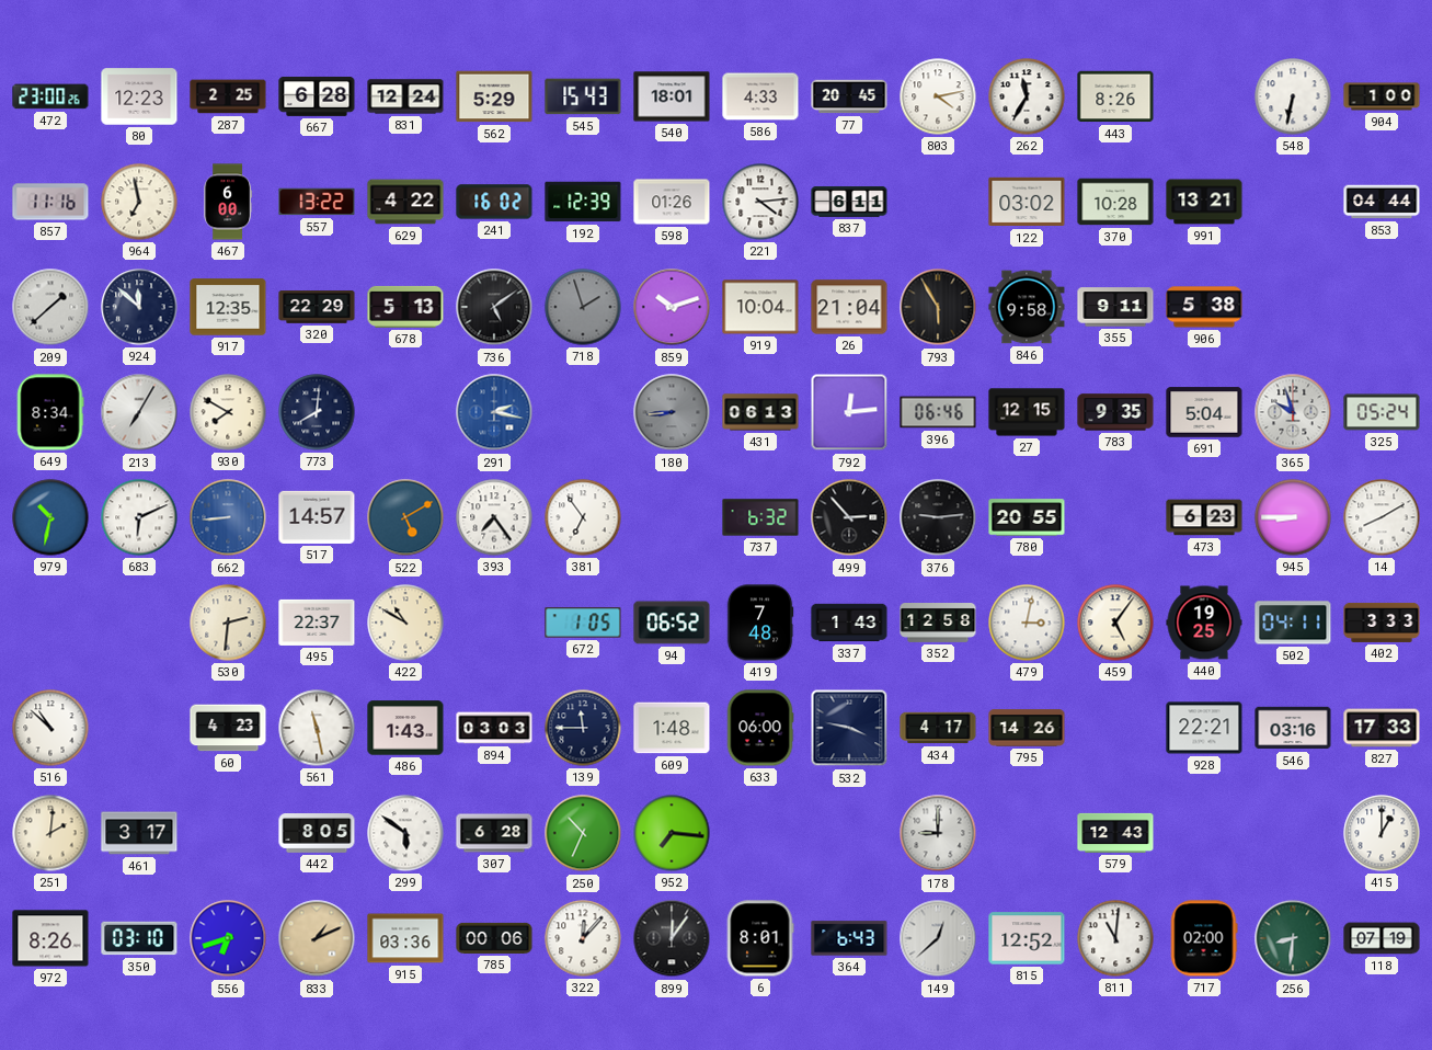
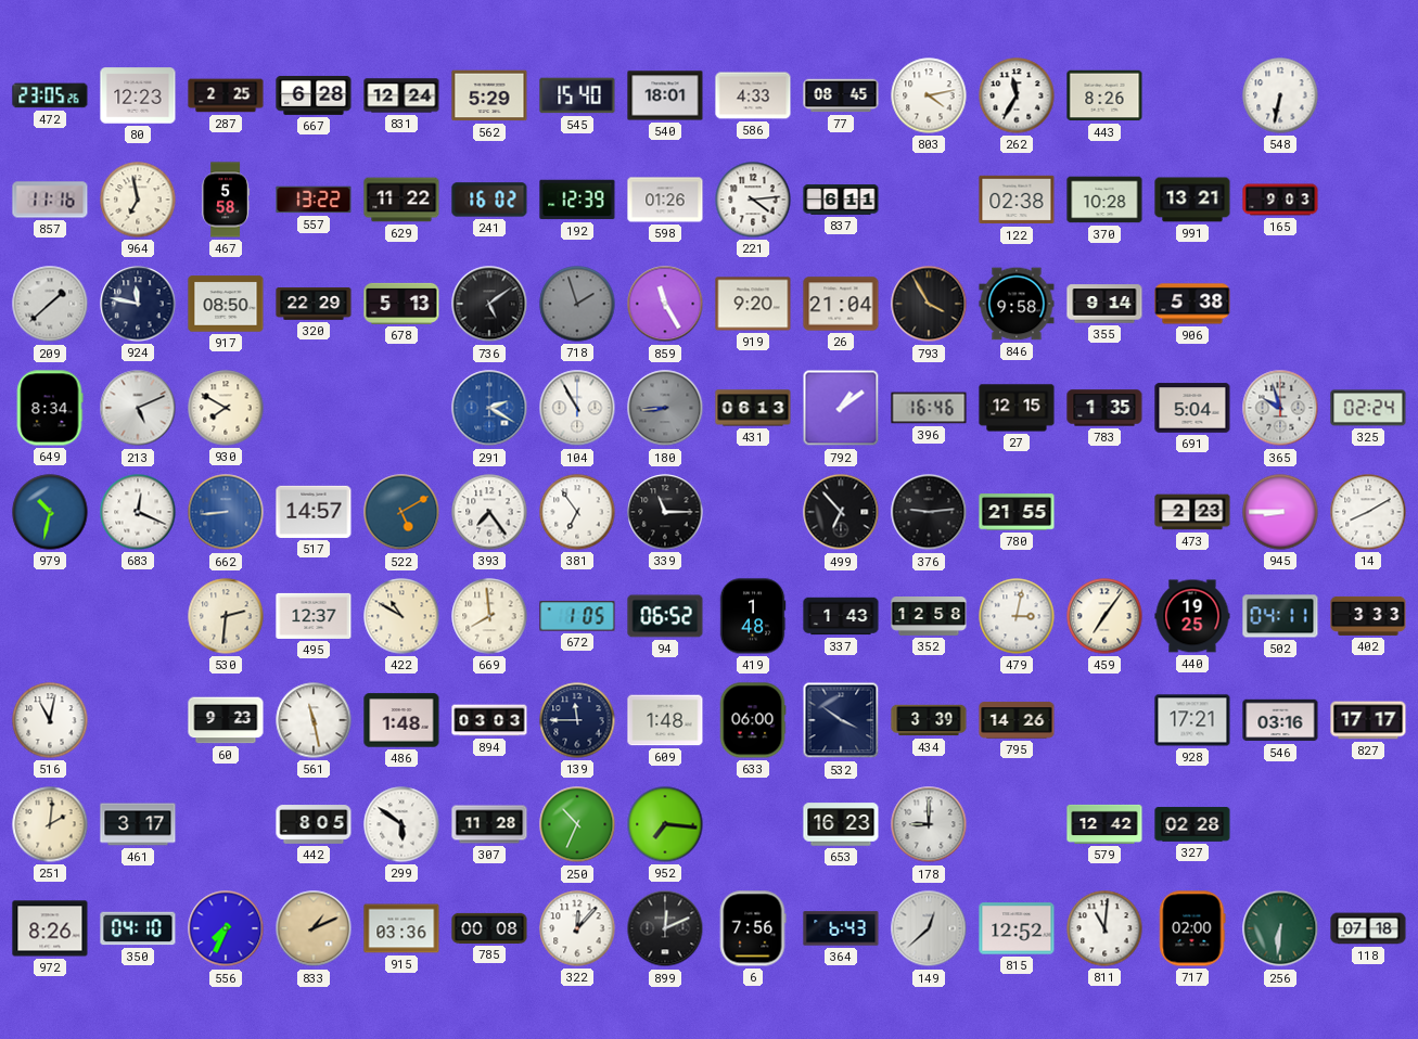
472: 23:00 -> 23:05
545: 15:43 -> 15:40
77: 20:45 -> 08:45
904: 1:00 -> none
467: 6:00 -> 5:58
629: 4:22 -> 11:22
122: 03:02 -> 02:38
165: none -> 9:03
853: 04:44 -> none
924: 11:52 -> 11:47
917: 12:35 -> 08:50
859: 10:12 -> 11:25
919: 10:04 -> 9:20
793: 5:55 -> 3:55
355: 9:11 -> 9:14
213: 7:05 -> 5:11
773: 8:01 -> none
291: 2:17 -> 2:20
104: none -> 10:55
792: 12:14 -> 1:09
396: 06:46 -> 16:46
783: 9:35 -> 1:35
325: 05:24 -> 02:24
683: 6:11 -> 12:19
339: none -> 11:15
737: 6:32 -> none
499: 2:53 -> 6:53
780: 20:55 -> 21:55
473: 6:23 -> 2:23
495: 22:37 -> 12:37
669: none -> 7:59
419: 7:48 -> 1:48
459: 5:06 -> 7:06
516: 10:52 -> 11:02
60: 4:23 -> 9:23
486: 1:43 -> 1:48
532: 3:47 -> 3:51
434: 4:17 -> 3:39
928: 22:21 -> 17:21
827: 17:33 -> 17:17
307: 6:28 -> 11:28
653: none -> 16:23
579: 12:43 -> 12:42
327: none -> 02:28
415: 1:00 -> none
350: 03:10 -> 04:10
556: 6:42 -> 7:34
785: 00:06 -> 00:08
899: 12:06 -> 12:11
6: 8:01 -> 7:56
256: 8:31 -> 6:31
118: 07:19 -> 07:18
